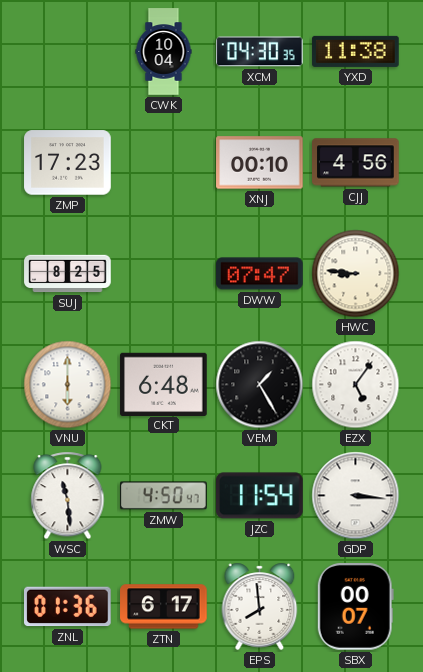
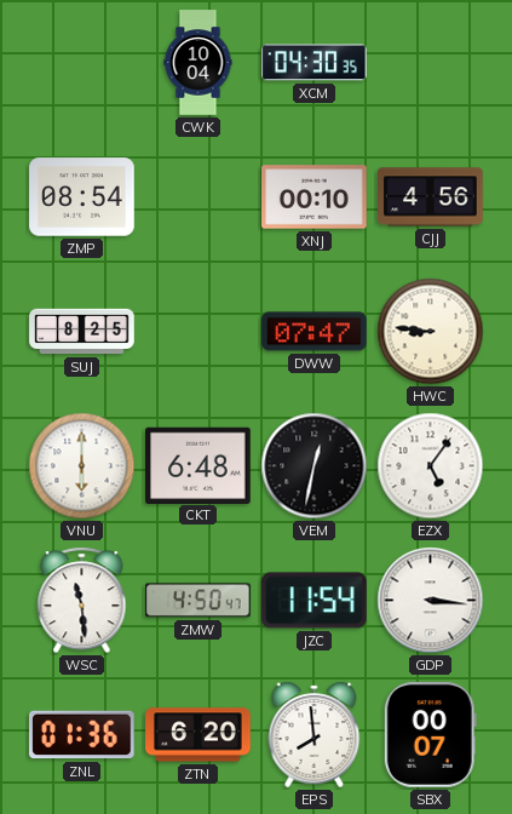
YXD: 11:38 -> none
ZMP: 17:23 -> 08:54
VEM: 1:25 -> 12:32
ZTN: 6:17 -> 6:20
